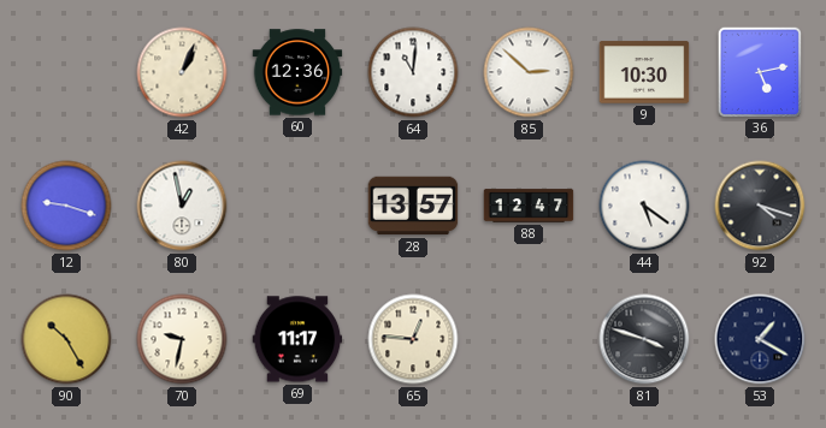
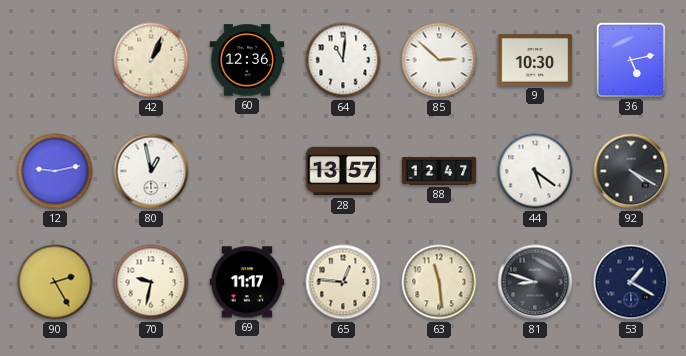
12: 9:18 -> 9:13
92: 4:18 -> 4:20
90: 10:25 -> 2:25
63: none -> 11:29
81: 3:48 -> 8:48
